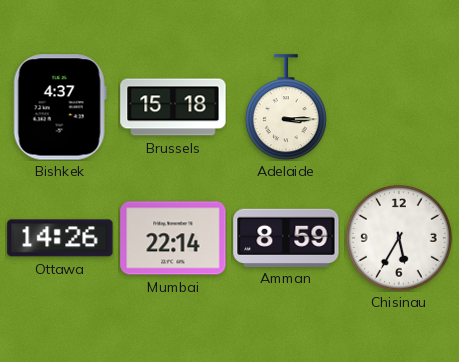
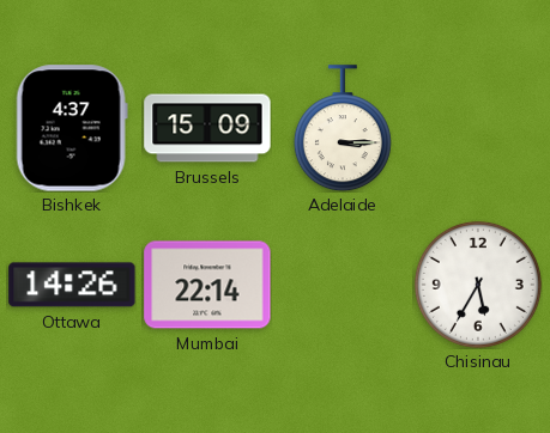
Brussels: 15:18 -> 15:09
Amman: 8:59 -> none
